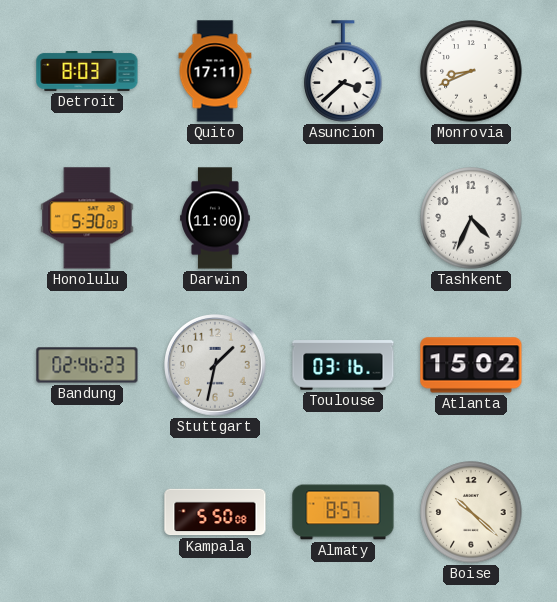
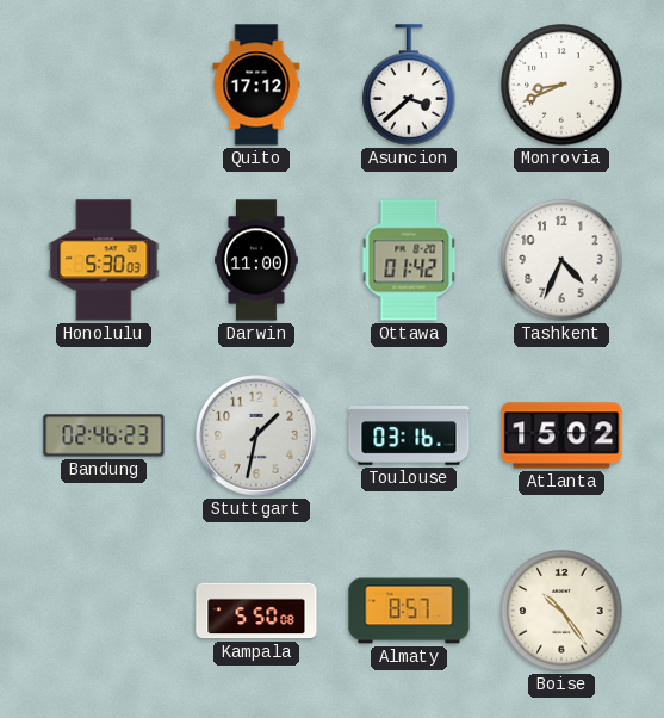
Detroit: 8:03 -> none
Quito: 17:11 -> 17:12
Ottawa: none -> 01:42
Boise: 10:22 -> 10:24
